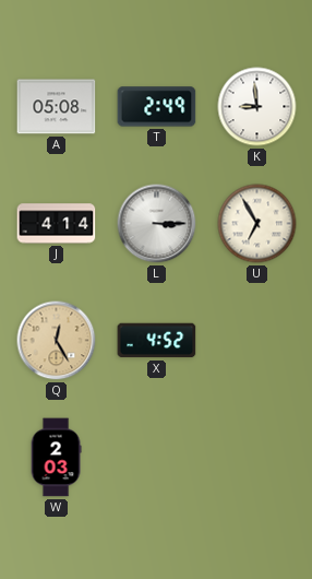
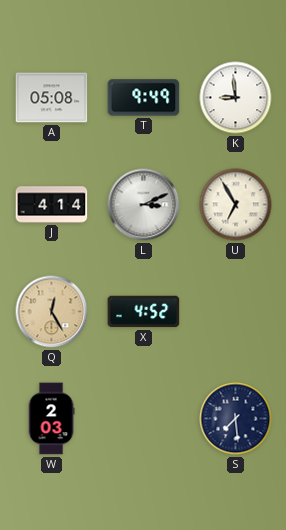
T: 2:49 -> 9:49
L: 3:15 -> 3:11
S: none -> 7:29
